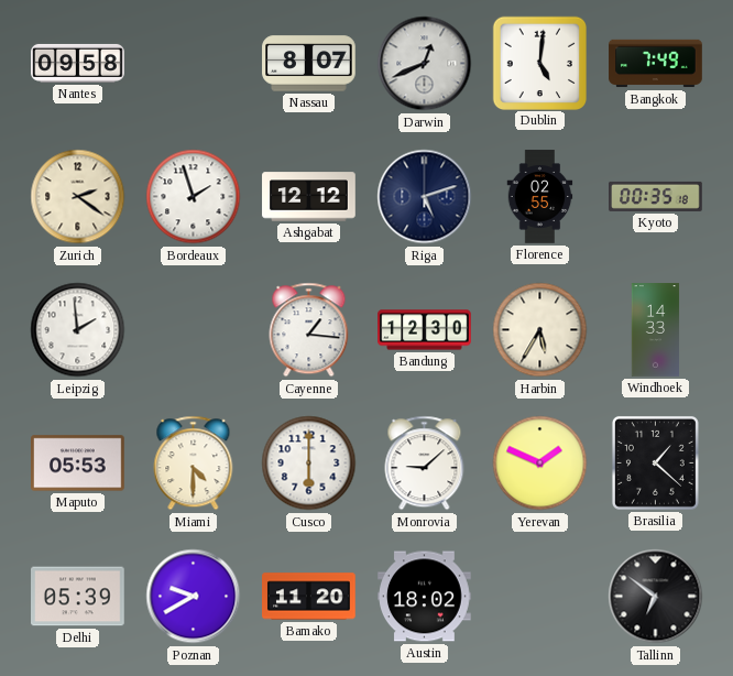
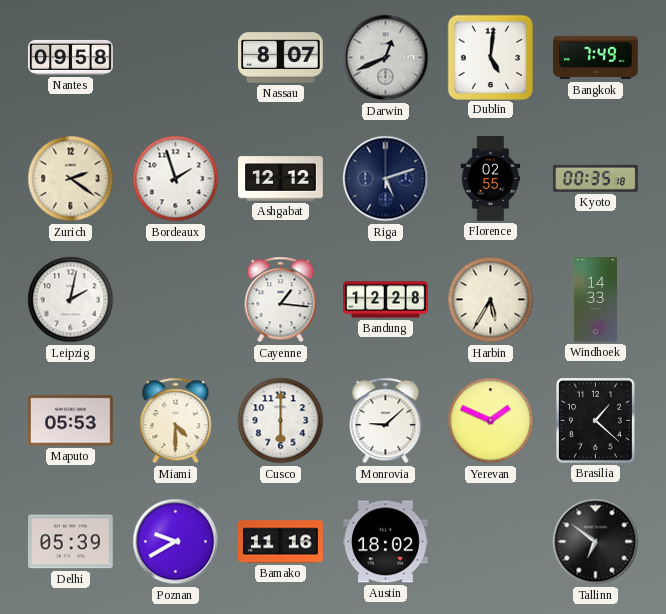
Leipzig: 1:59 -> 2:02
Bandung: 12:30 -> 12:28
Bamako: 11:20 -> 11:16
